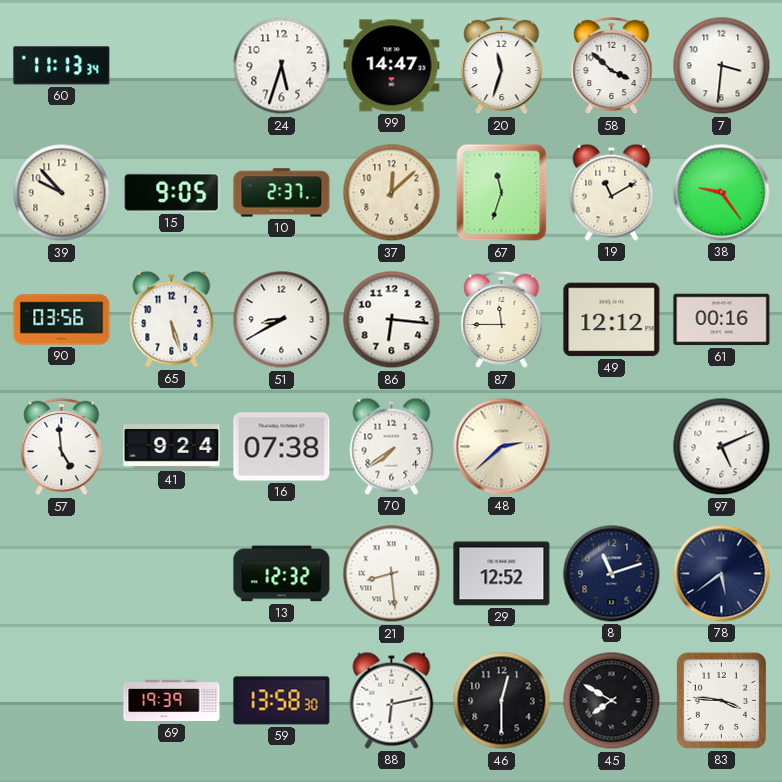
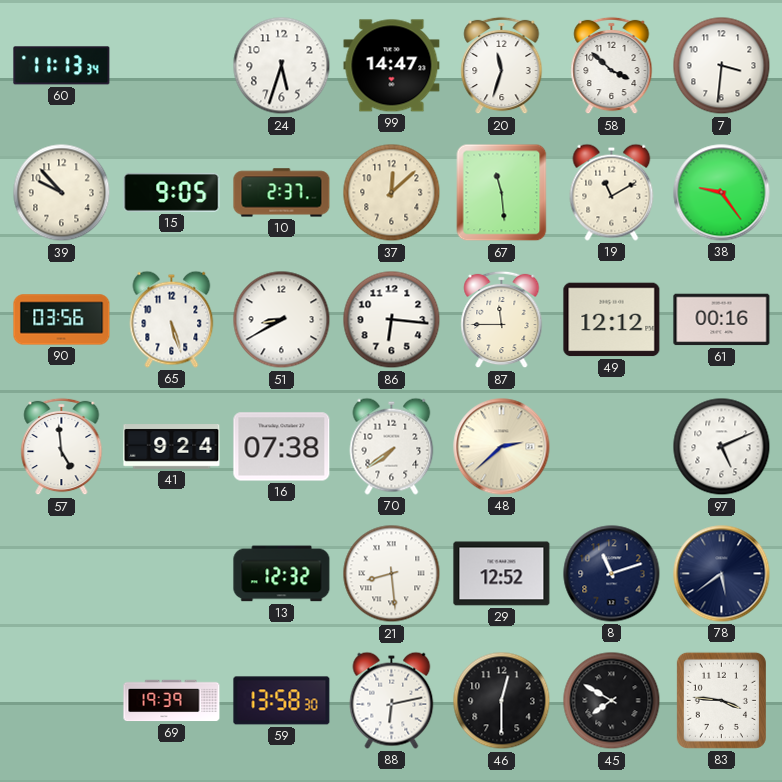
67: 11:33 -> 11:29
